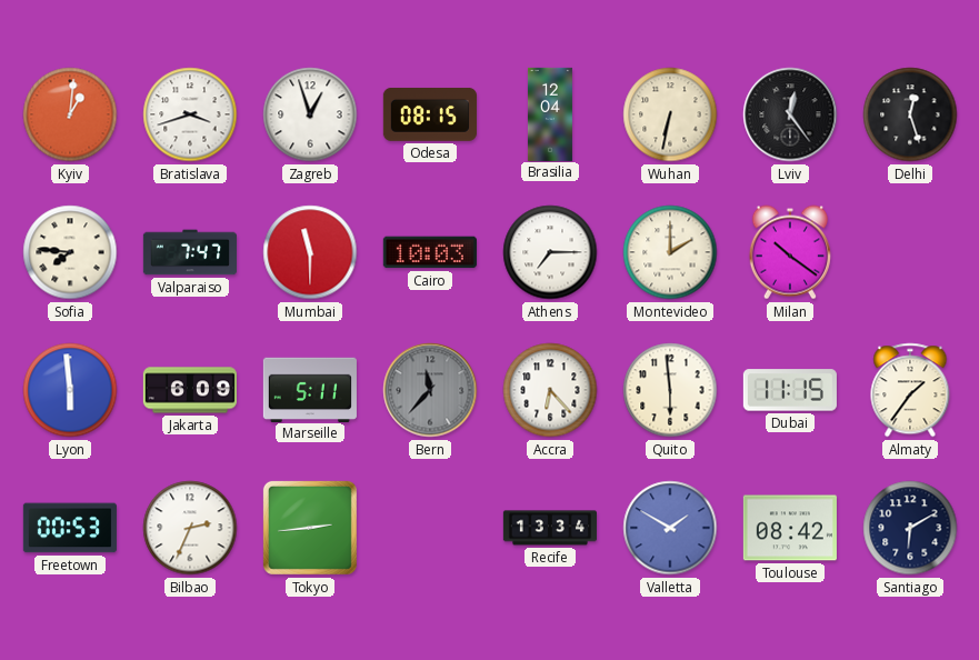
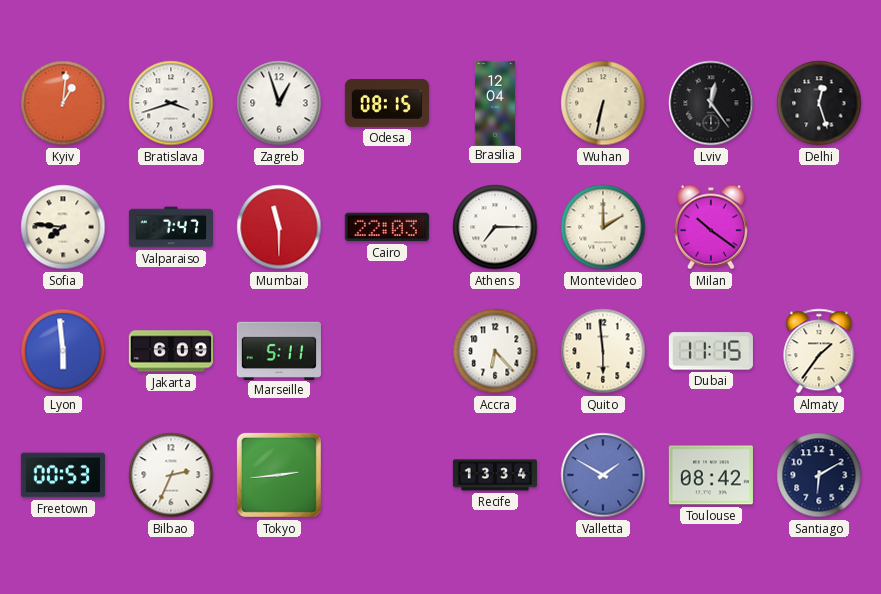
Cairo: 10:03 -> 22:03
Bern: 11:37 -> none
